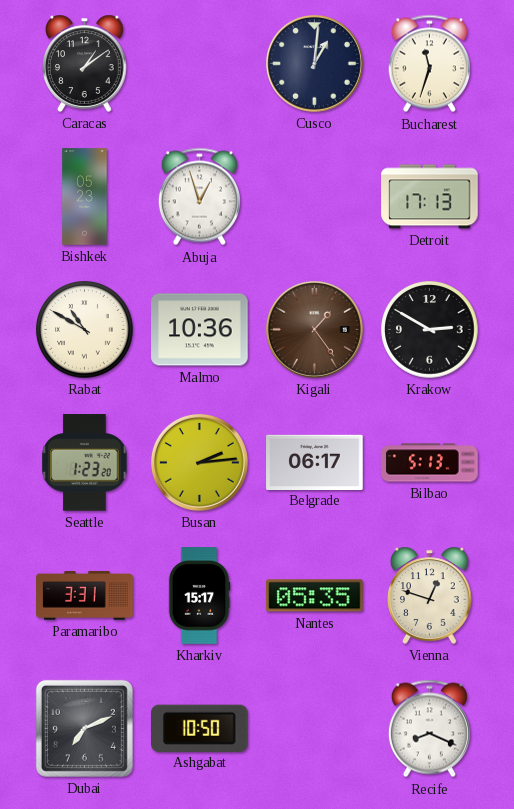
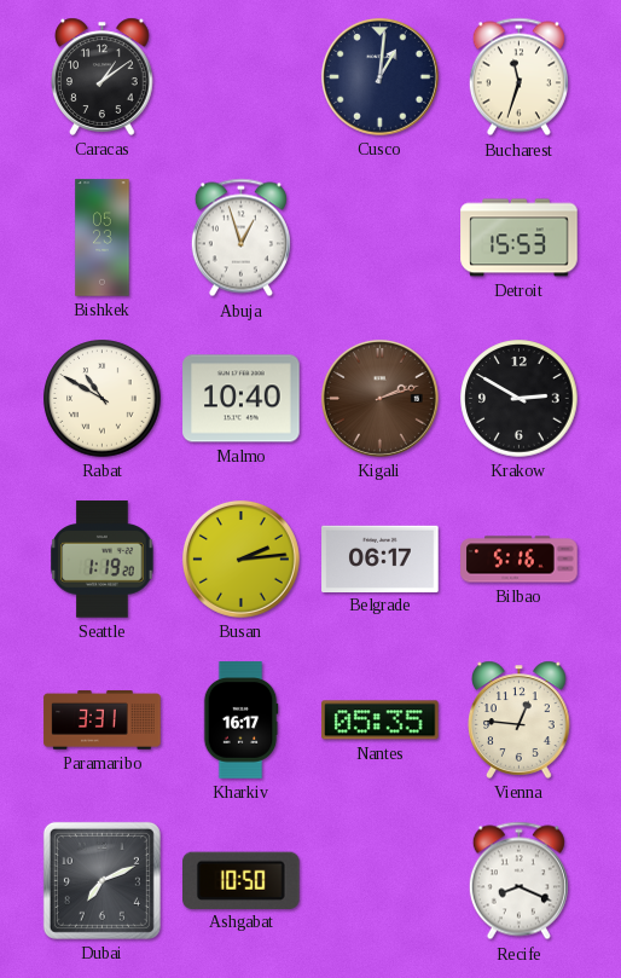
Detroit: 17:13 -> 15:53
Malmo: 10:36 -> 10:40
Kigali: 1:24 -> 2:12
Seattle: 1:23 -> 1:19
Bilbao: 5:13 -> 5:16
Kharkiv: 15:17 -> 16:17
Vienna: 12:48 -> 12:46
